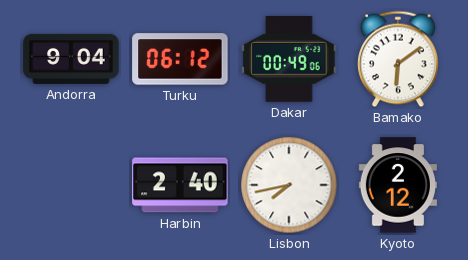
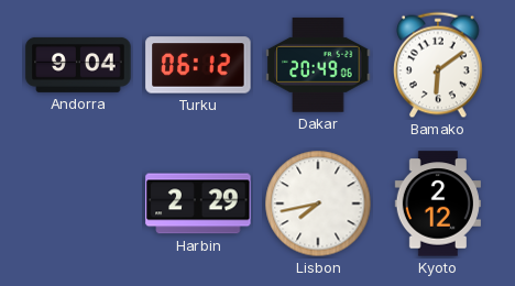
Dakar: 00:49 -> 20:49
Harbin: 2:40 -> 2:29
